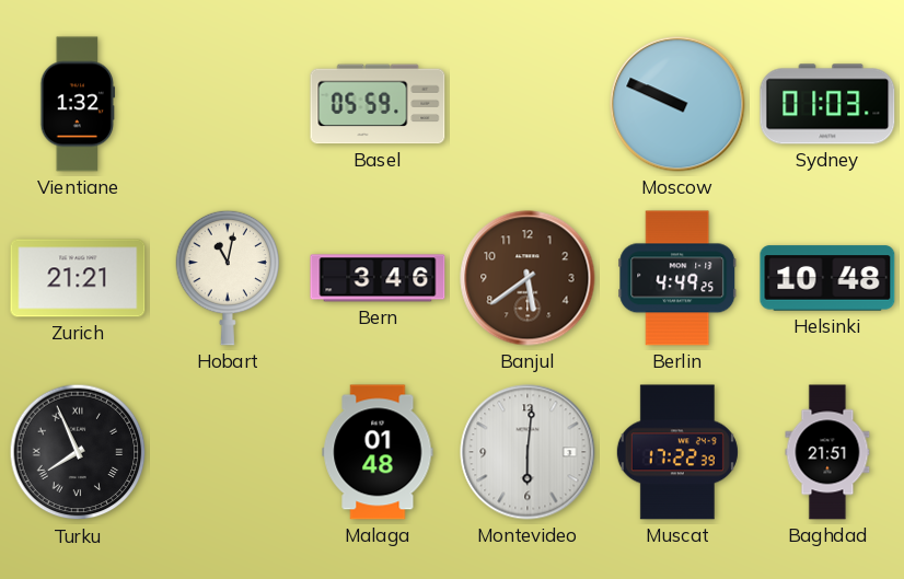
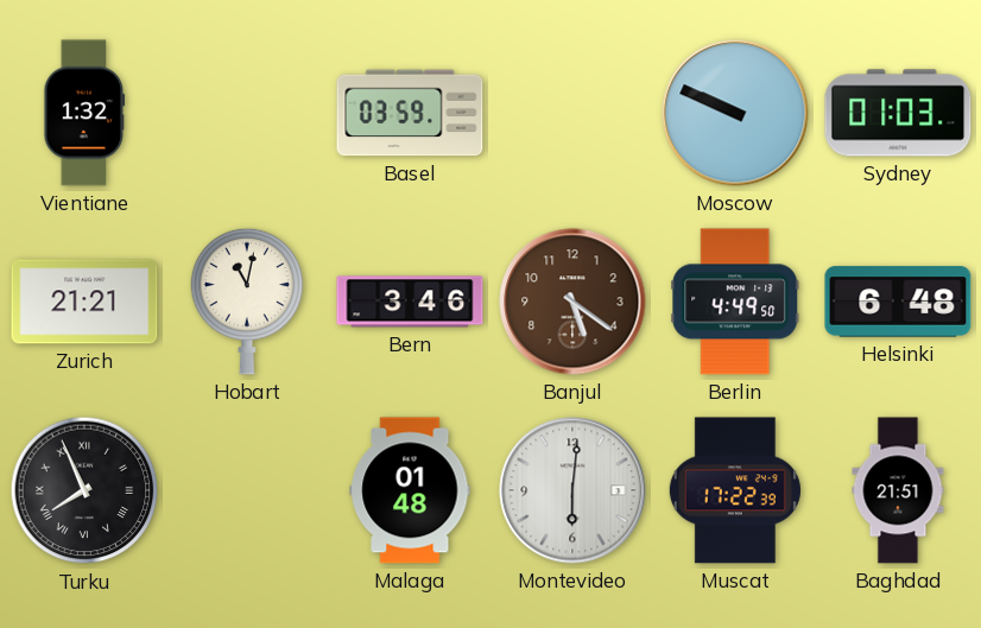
Basel: 05:59 -> 03:59
Banjul: 5:39 -> 5:21
Berlin: 4:49:25 -> 4:49:50
Helsinki: 10:48 -> 6:48
